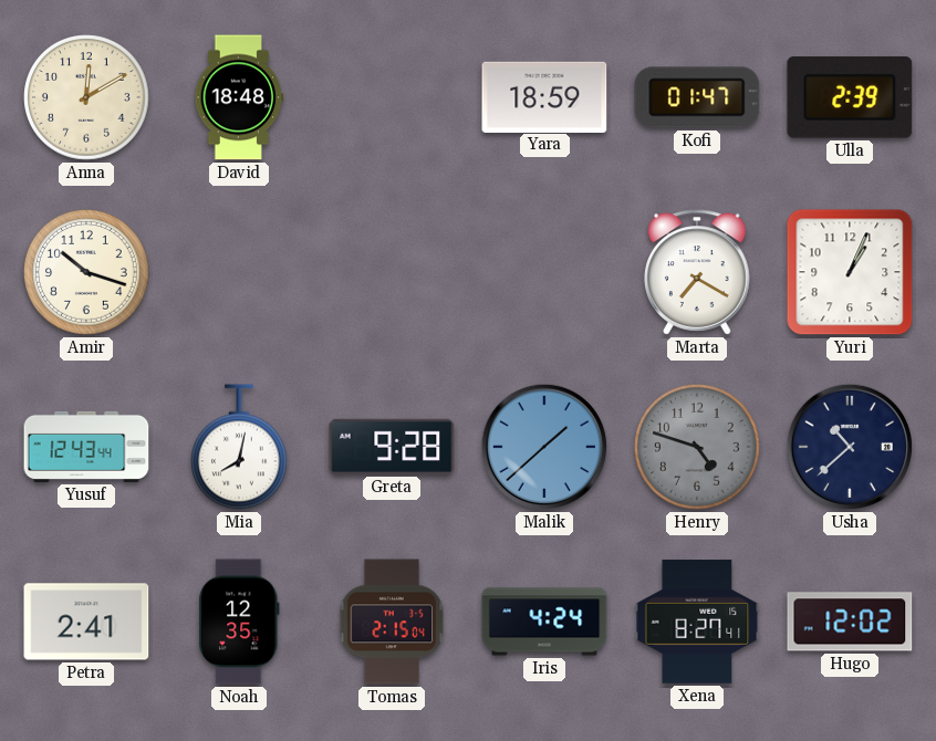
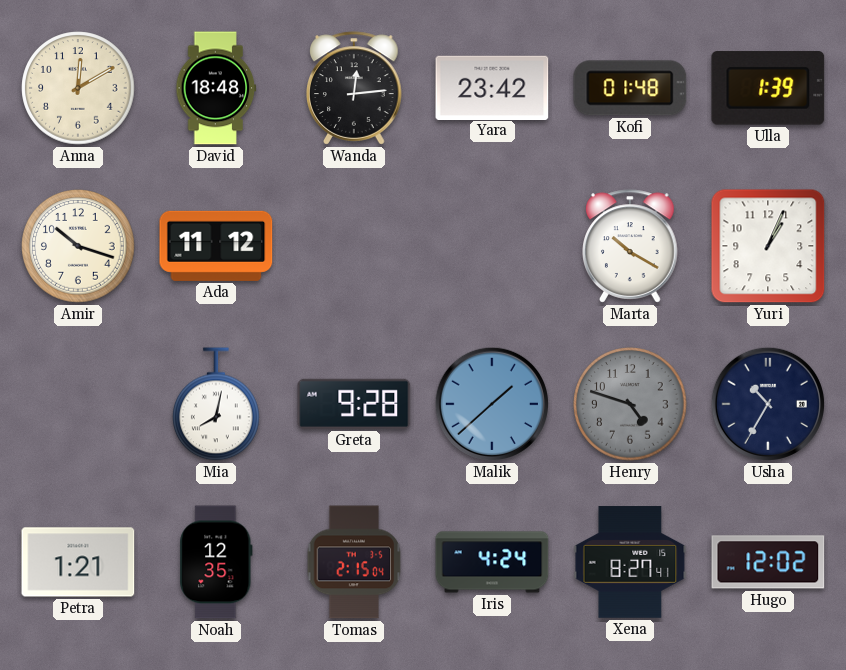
Wanda: none -> 12:14
Yara: 18:59 -> 23:42
Kofi: 01:47 -> 01:48
Ulla: 2:39 -> 1:39
Ada: none -> 11:12
Marta: 7:20 -> 10:20
Yusuf: 12:43 -> none
Usha: 10:38 -> 10:35
Petra: 2:41 -> 1:21
